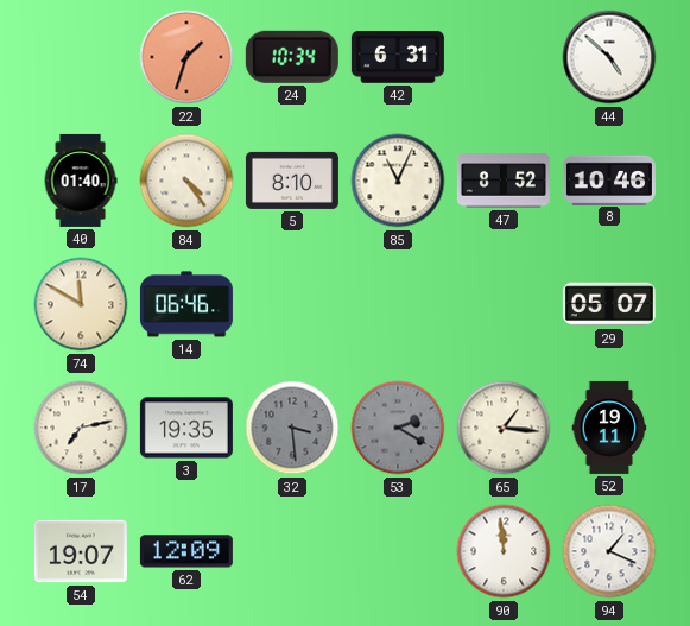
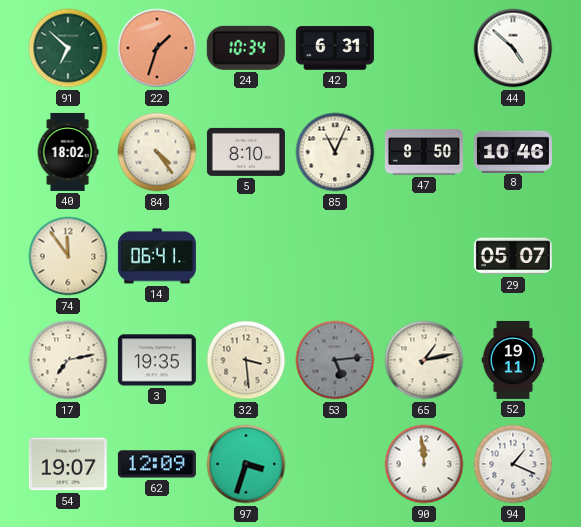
91: none -> 6:52
40: 01:40 -> 18:02
47: 8:52 -> 8:50
74: 11:50 -> 11:54
14: 06:46 -> 06:41
32 dial: grey -> cream
53: 2:20 -> 5:14
65: 1:16 -> 1:13
97: none -> 3:33
